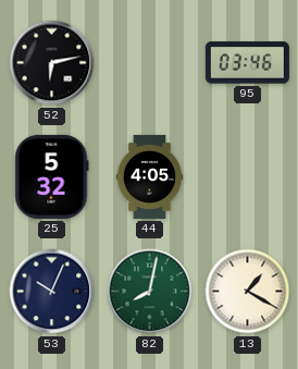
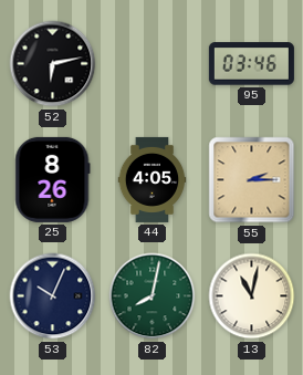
25: 5:32 -> 8:26
55: none -> 2:15
13: 1:20 -> 11:02
